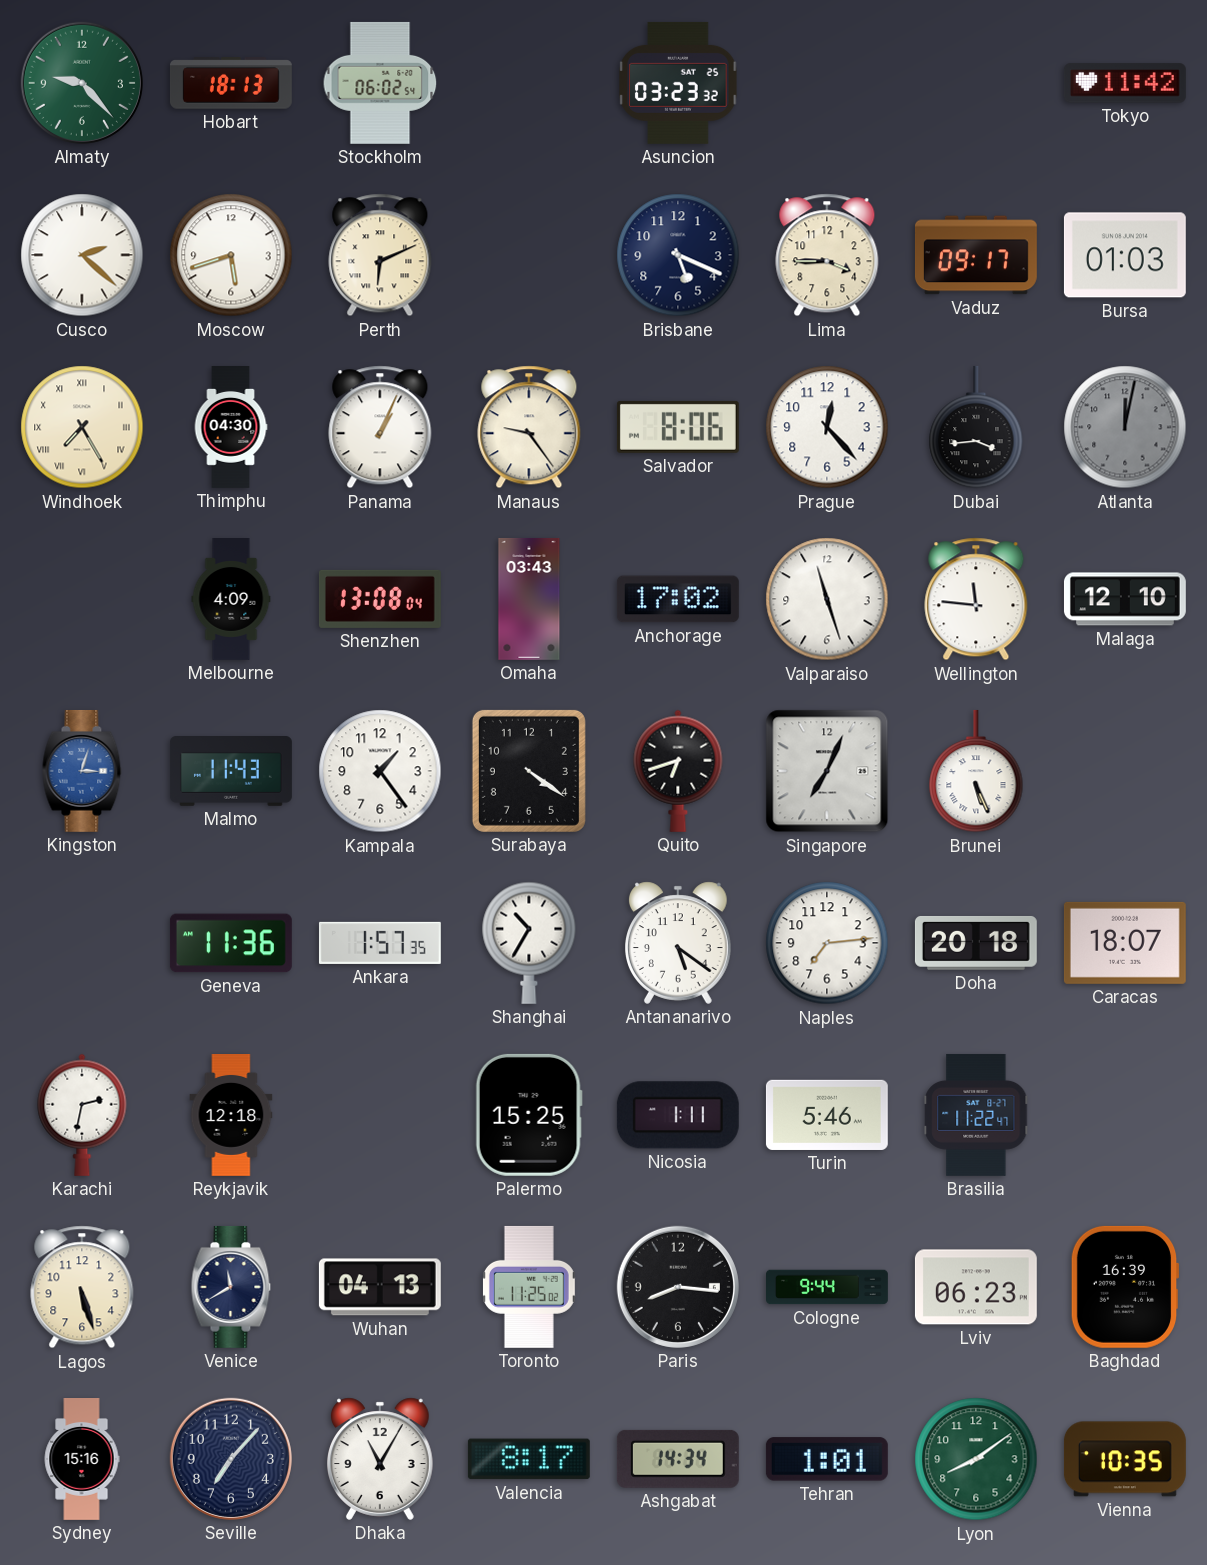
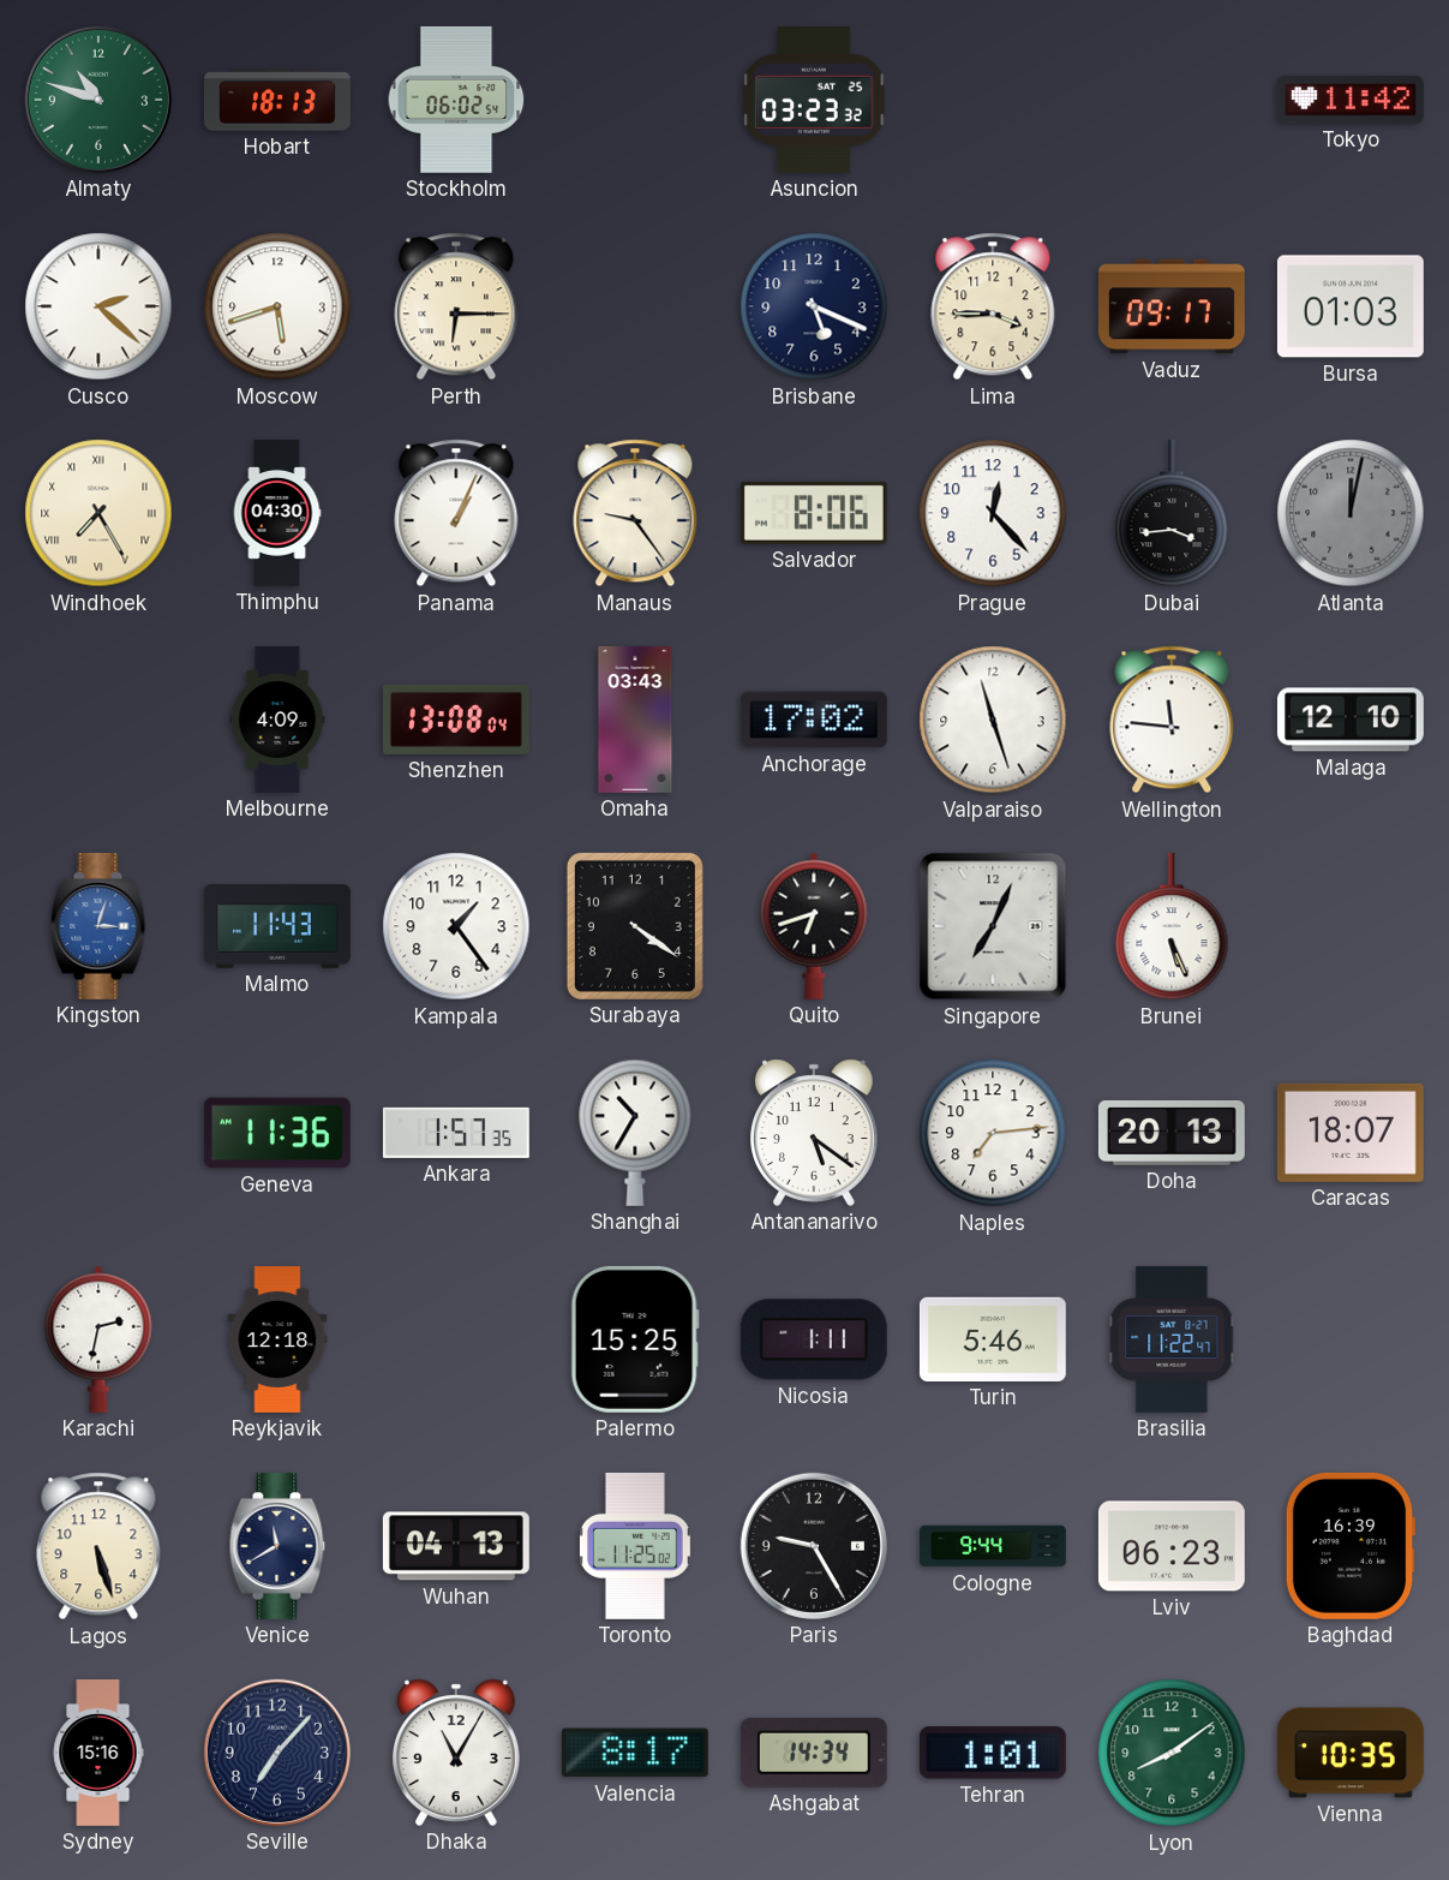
Almaty: 9:23 -> 10:48
Perth: 6:11 -> 6:15
Doha: 20:18 -> 20:13
Paris: 8:16 -> 9:25
